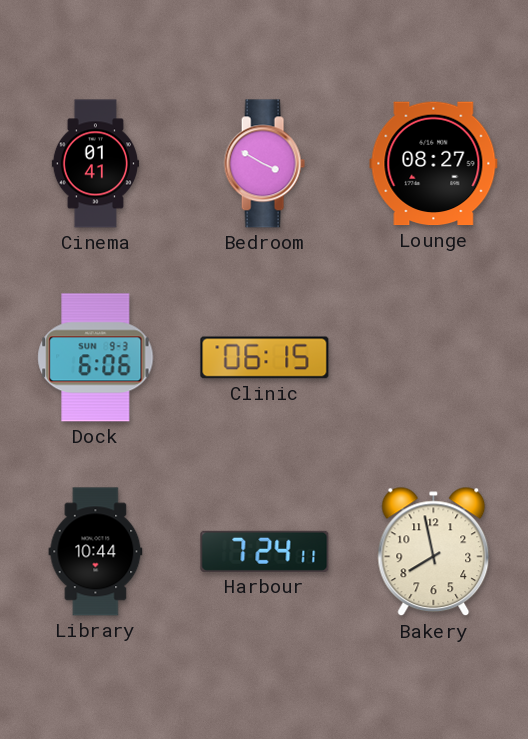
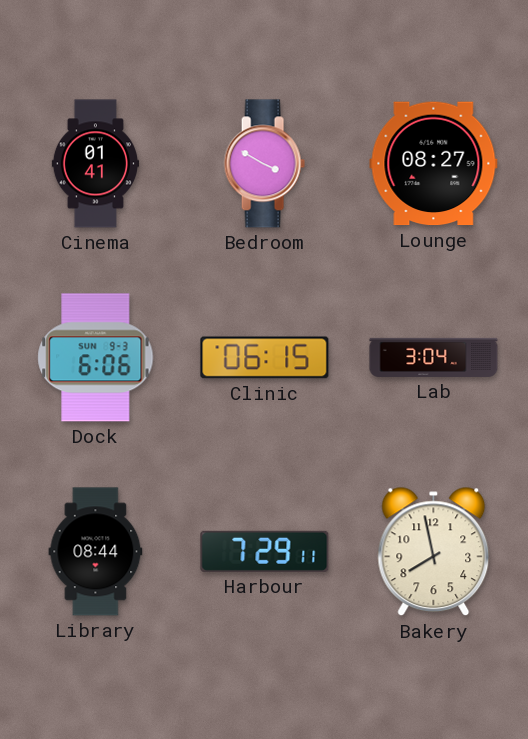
Lab: none -> 3:04
Library: 10:44 -> 08:44
Harbour: 7:24 -> 7:29
